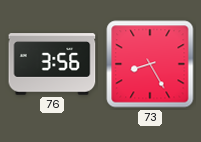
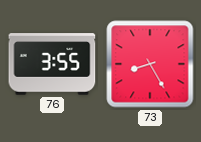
76: 3:56 -> 3:55
